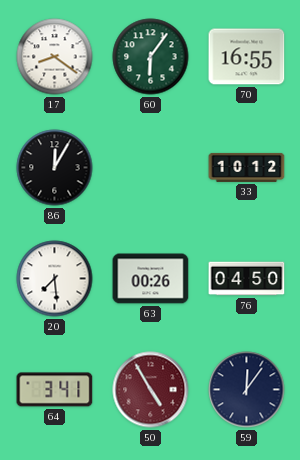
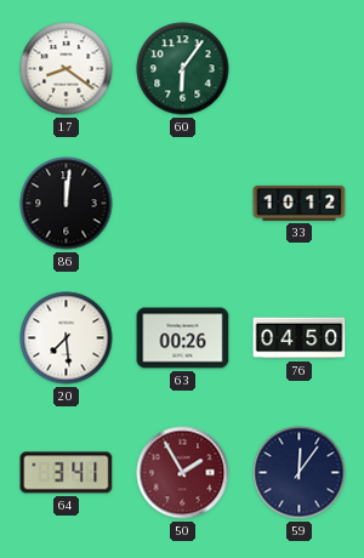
70: 16:55 -> none
86: 12:05 -> 12:01
50: 4:55 -> 1:55
